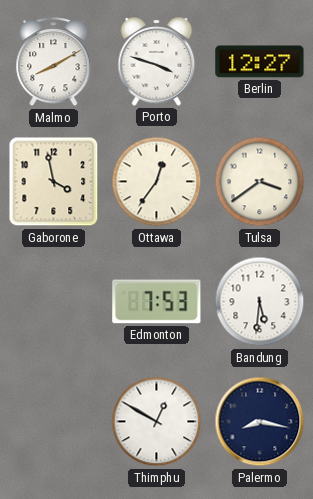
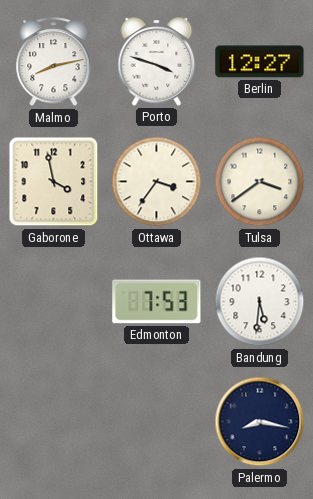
Malmo: 8:10 -> 8:13
Ottawa: 12:36 -> 3:36
Thimphu: 12:50 -> none
